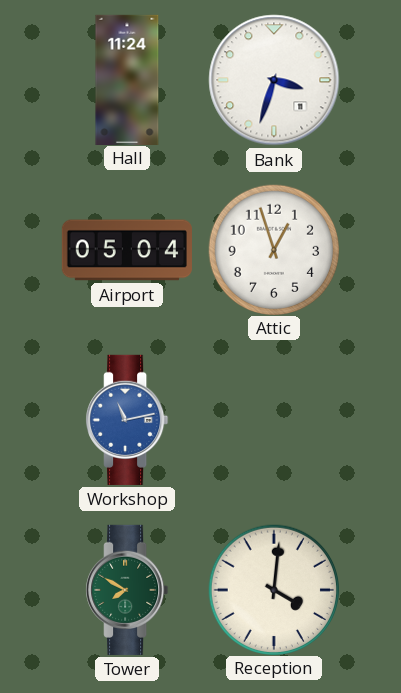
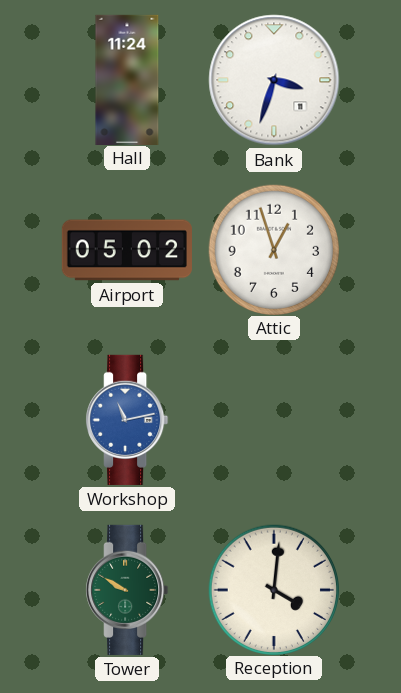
Airport: 05:04 -> 05:02
Tower: 7:50 -> 9:50
